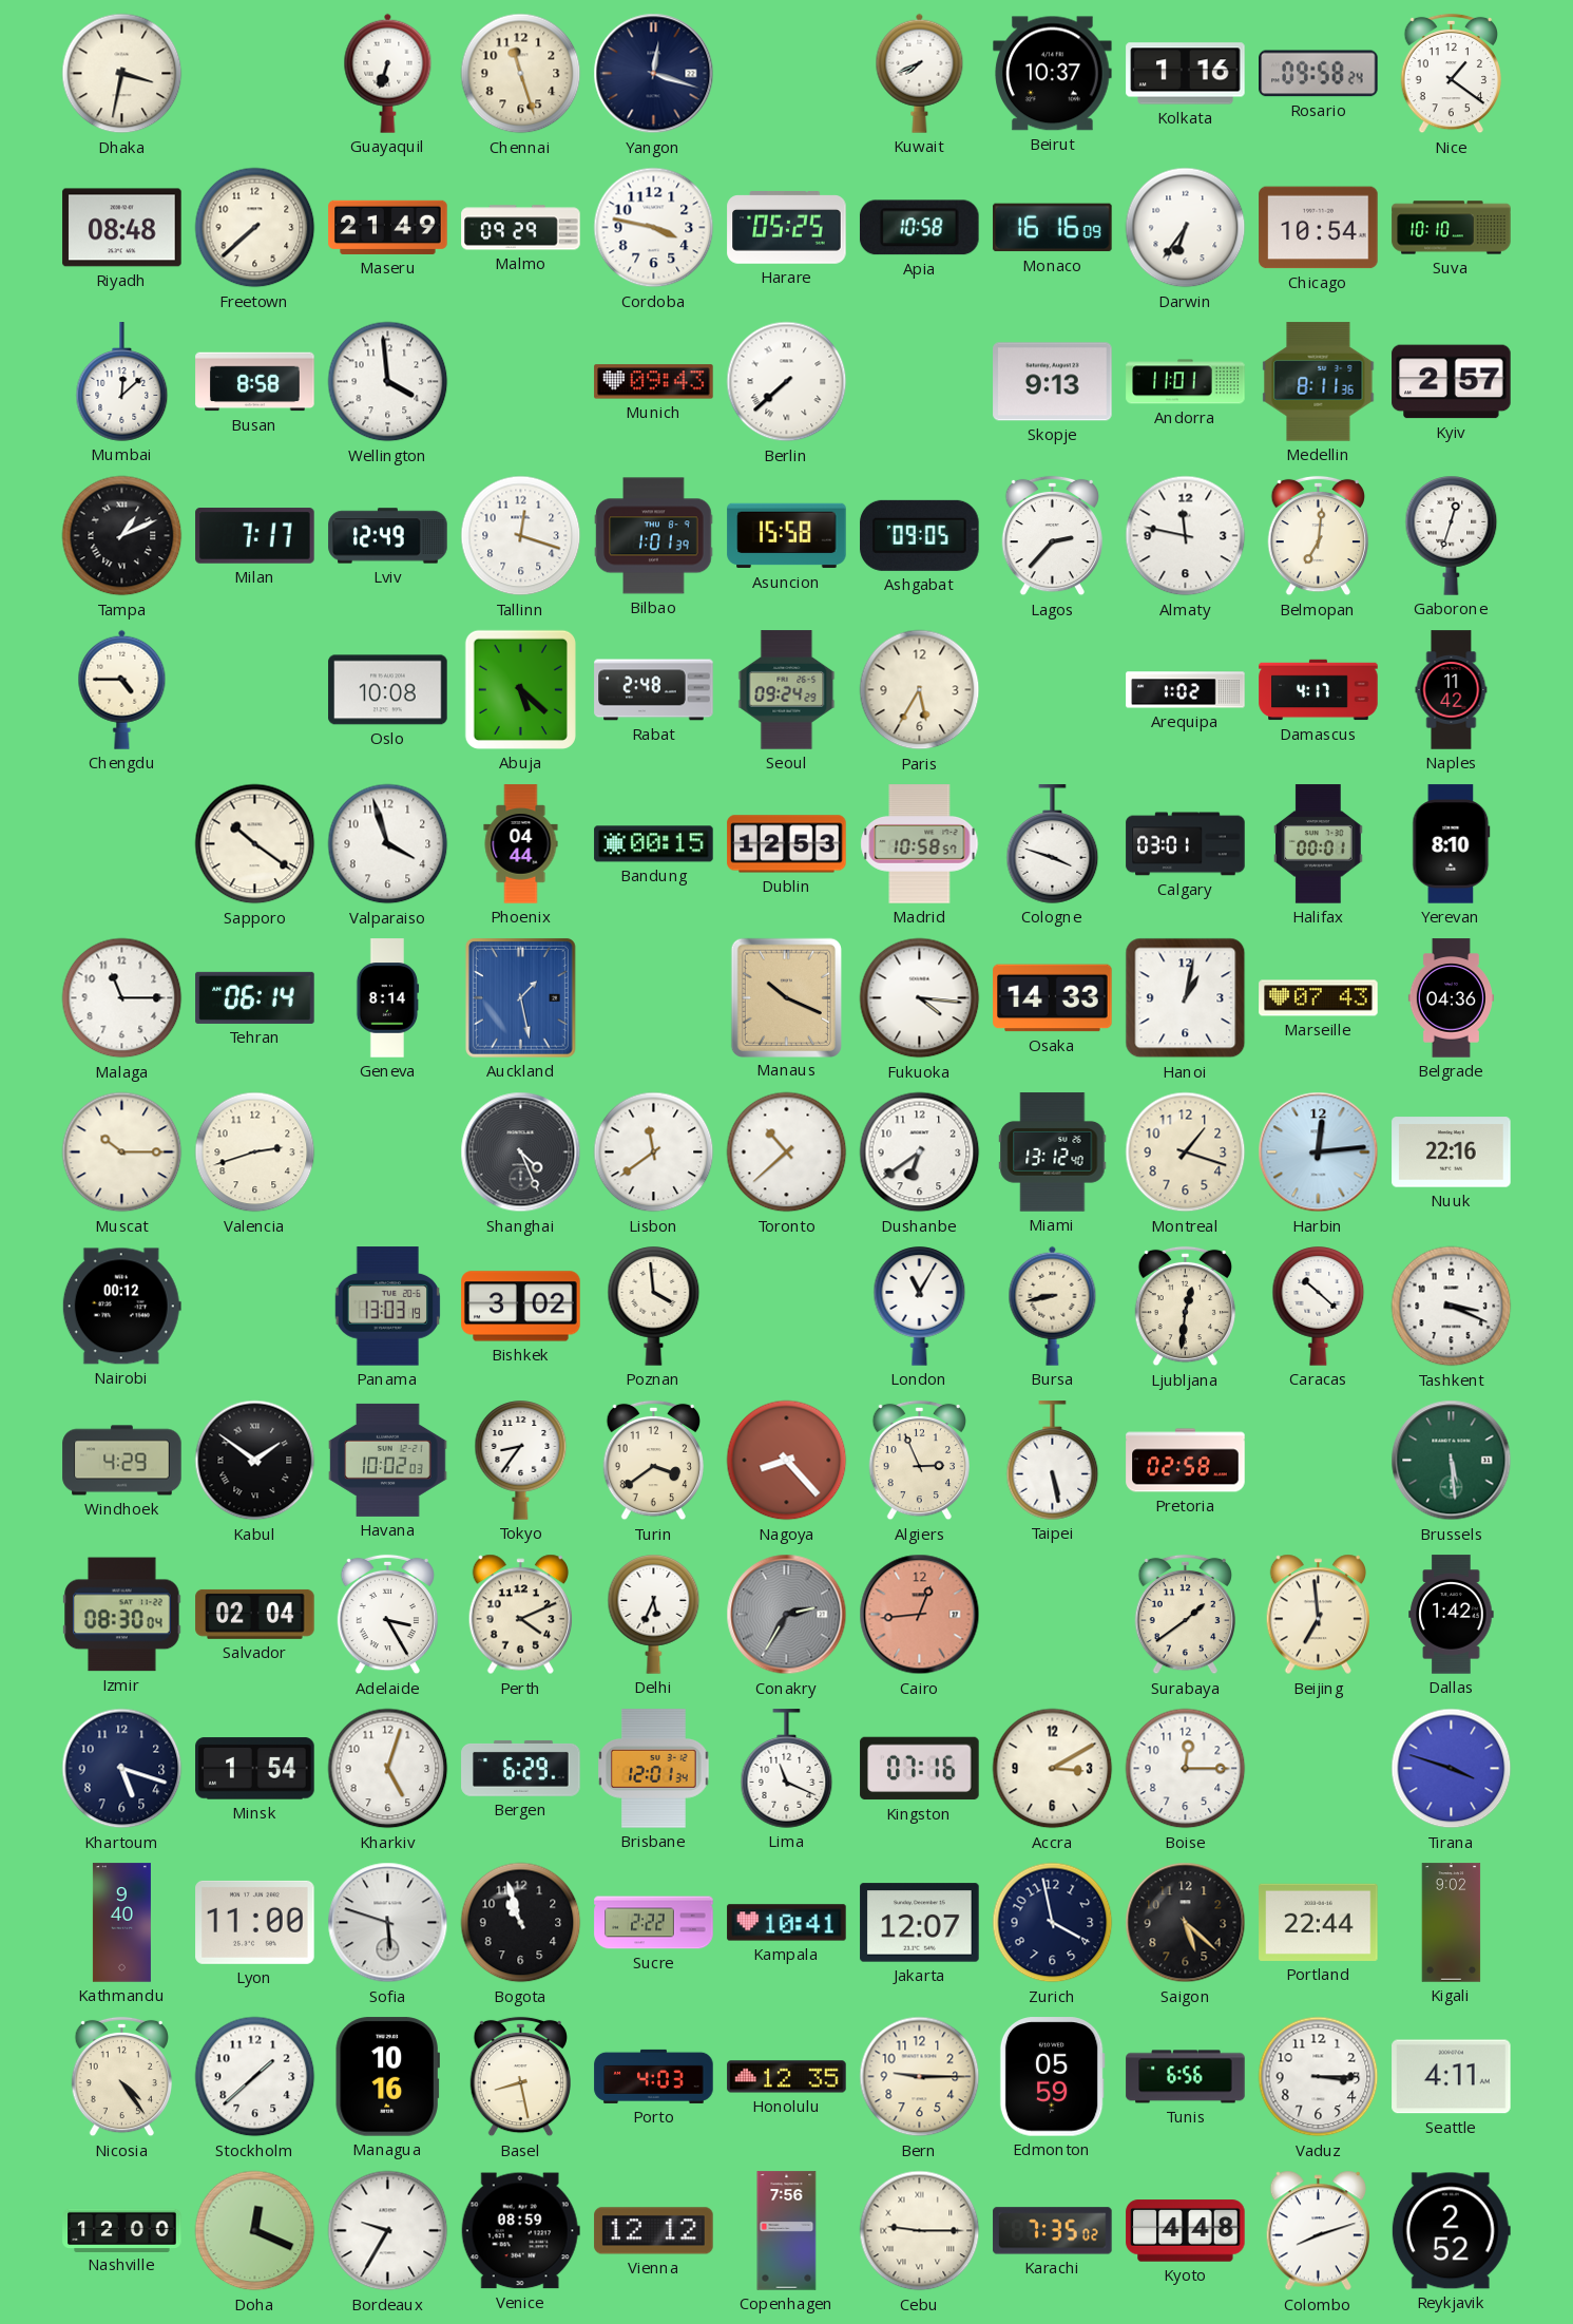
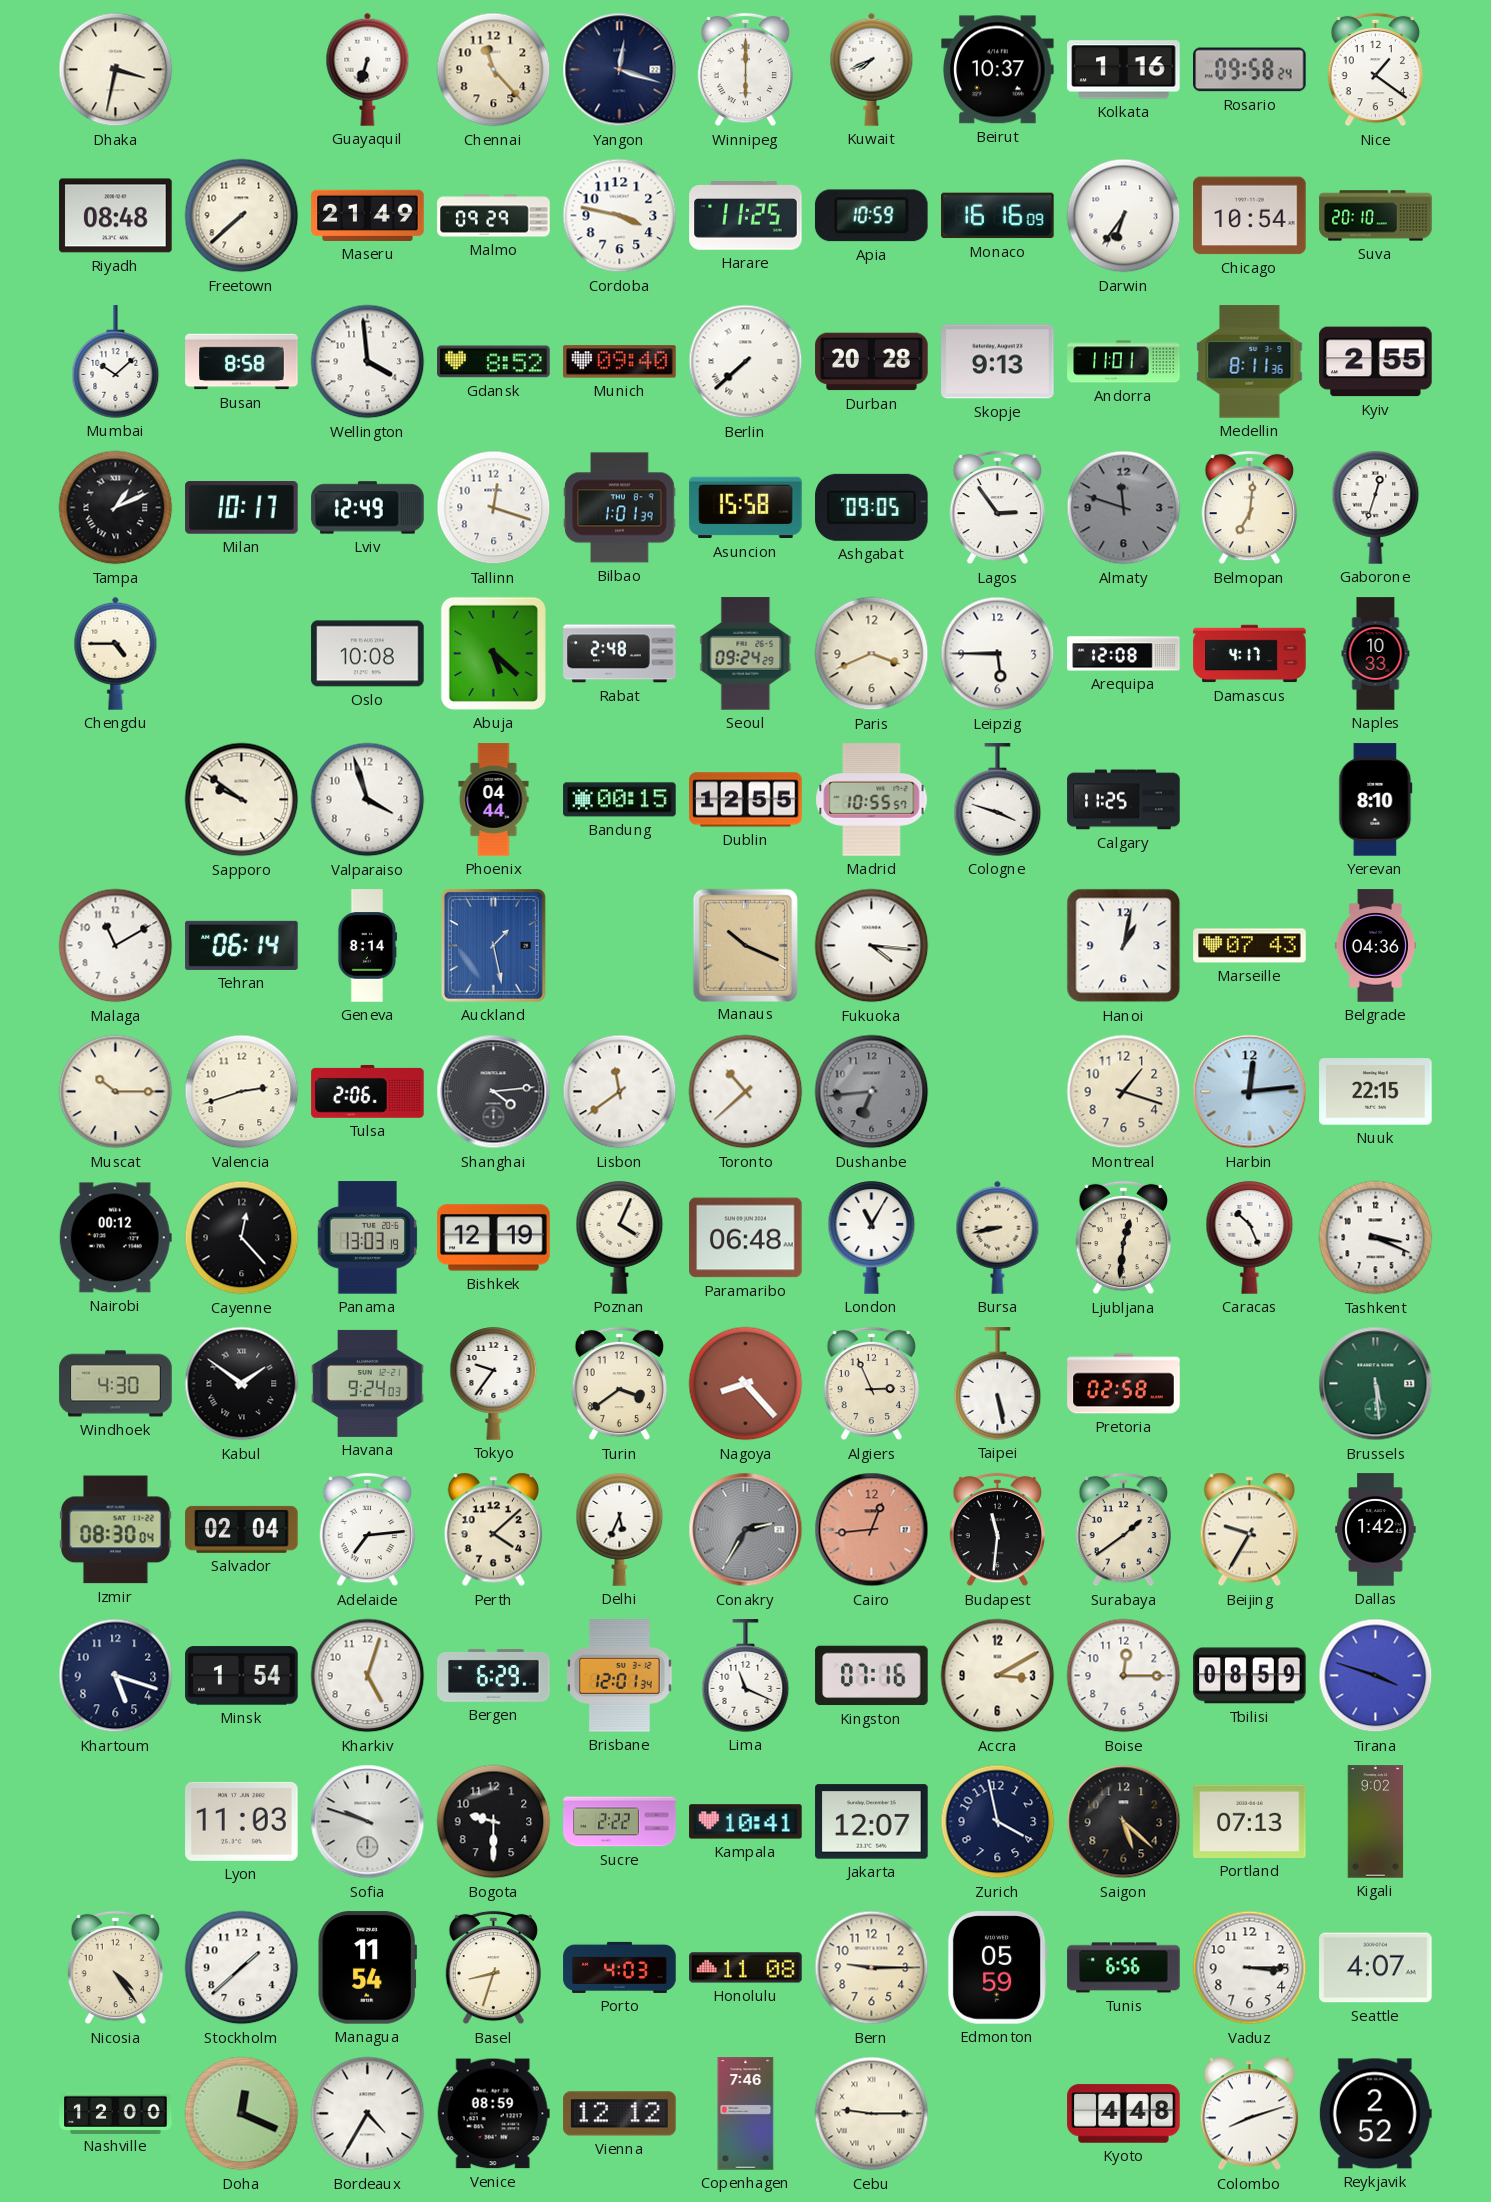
Chennai: 11:27 -> 11:23
Winnipeg: none -> 6:00
Harare: 05:25 -> 11:25
Apia: 10:58 -> 10:59
Suva: 10:10 -> 20:10
Mumbai: 12:08 -> 10:08
Gdansk: none -> 8:52
Munich: 09:43 -> 09:40
Durban: none -> 20:28
Kyiv: 2:57 -> 2:55
Milan: 7:17 -> 10:17
Lagos: 2:37 -> 2:54
Almaty: 11:47 -> 11:48
Almaty dial: white -> grey
Paris: 5:35 -> 3:41
Leipzig: none -> 5:45
Arequipa: 1:02 -> 12:08
Naples: 11:42 -> 10:33
Sapporo: 10:21 -> 9:51
Dublin: 12:53 -> 12:55
Madrid: 10:58 -> 10:55
Calgary: 03:01 -> 11:25
Halifax: 00:01 -> none
Malaga: 11:15 -> 11:10
Osaka: 14:33 -> none
Tulsa: none -> 2:06
Shanghai: 4:26 -> 4:14
Dushanbe: 6:39 -> 6:44
Dushanbe dial: white -> grey
Miami: 13:12 -> none
Nuuk: 22:16 -> 22:15
Cayenne: none -> 12:23
Bishkek: 3:02 -> 12:19
Poznan: 3:59 -> 4:04
Paramaribo: none -> 06:48
Caracas: 10:22 -> 10:26
Windhoek: 4:29 -> 4:30
Havana: 10:02 -> 9:24
Tokyo: 8:36 -> 9:36
Adelaide: 3:25 -> 7:14
Perth: 4:11 -> 4:08
Budapest: none -> 11:31
Beijing: 6:59 -> 9:35
Tbilisi: none -> 08:59
Kathmandu: 9:40 -> none
Lyon: 11:00 -> 11:03
Sofia: 5:48 -> 9:48
Bogota: 10:57 -> 9:30
Portland: 22:44 -> 07:13
Managua: 10:16 -> 11:54
Basel: 8:28 -> 8:33
Honolulu: 12:35 -> 11:08
Seattle: 4:11 -> 4:07
Bordeaux: 9:35 -> 4:35
Copenhagen: 7:56 -> 7:46
Karachi: 7:35 -> none
